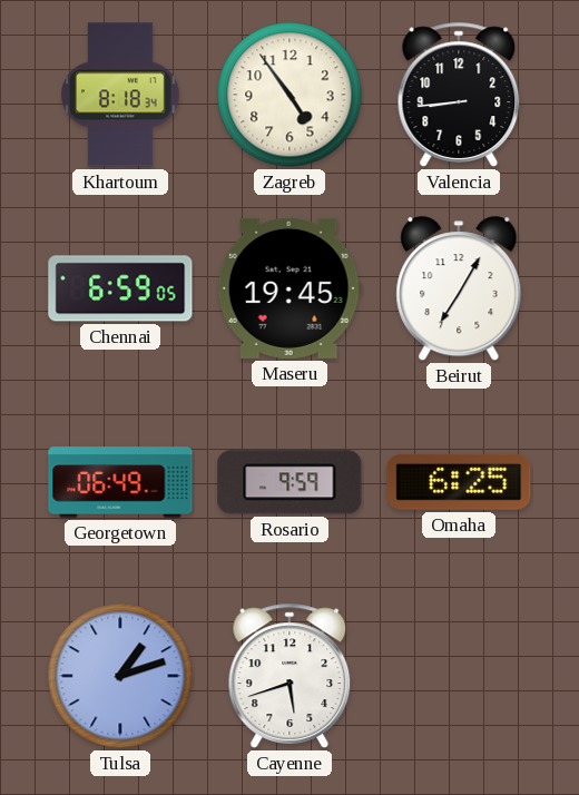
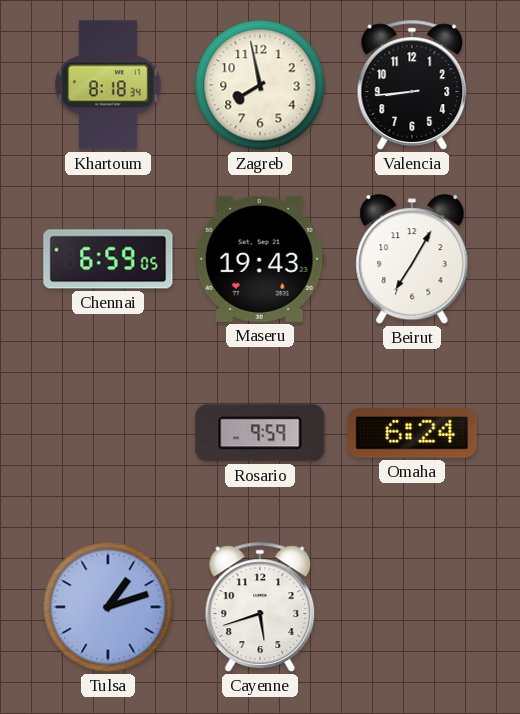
Zagreb: 4:54 -> 7:58
Maseru: 19:45 -> 19:43
Georgetown: 06:49 -> none
Omaha: 6:25 -> 6:24
